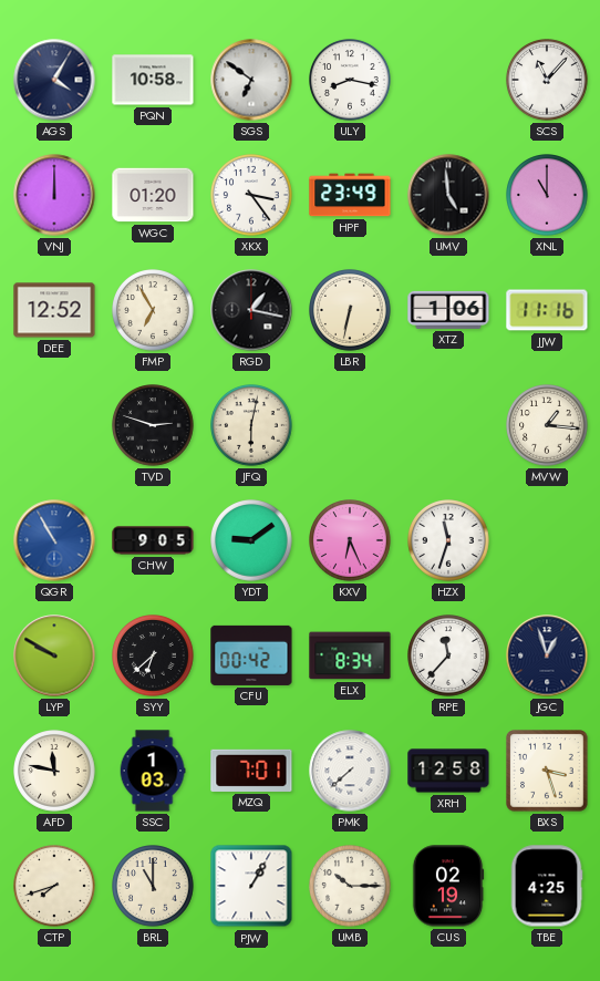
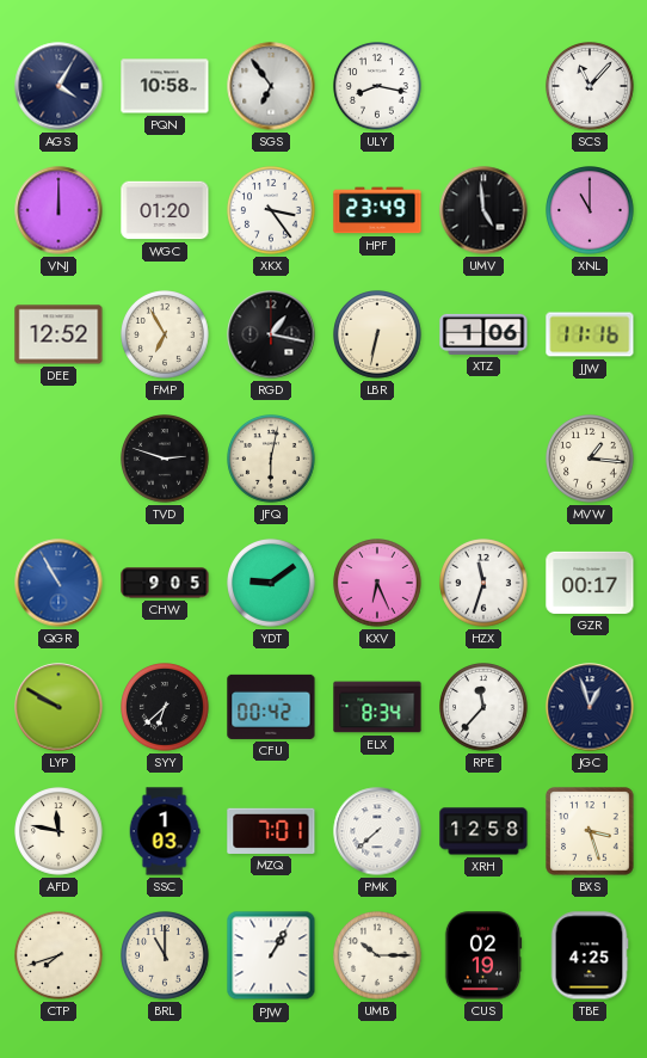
SGS: 6:51 -> 6:54
GZR: none -> 00:17
